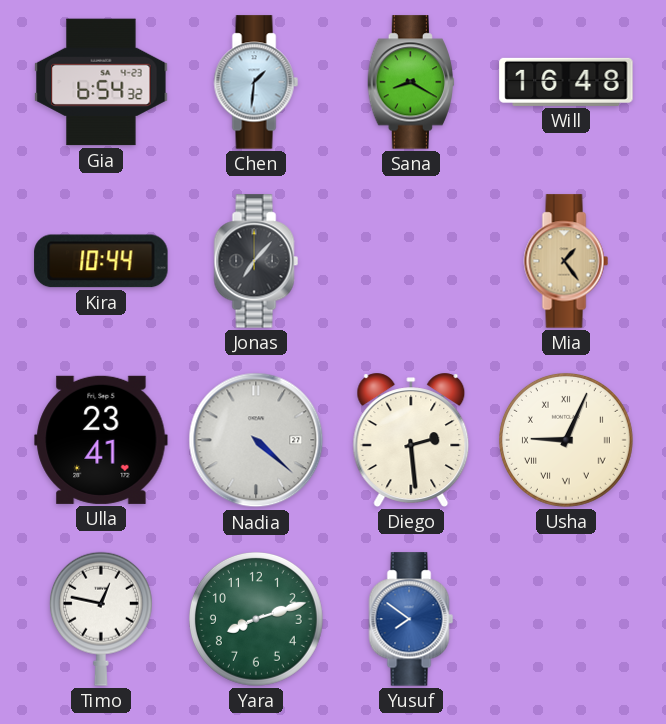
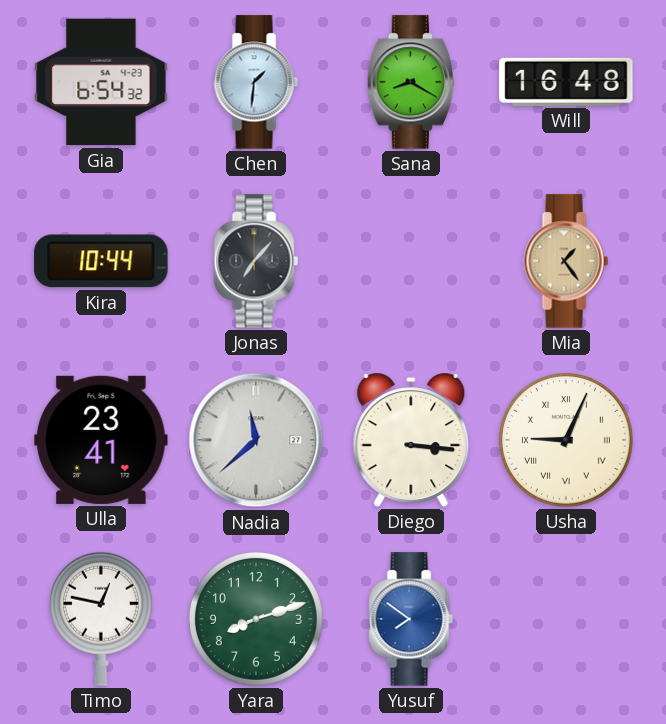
Nadia: 4:22 -> 11:38
Diego: 2:29 -> 3:16
